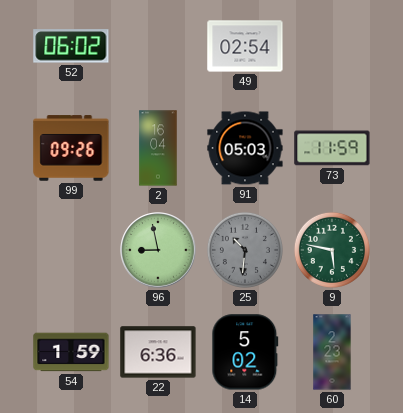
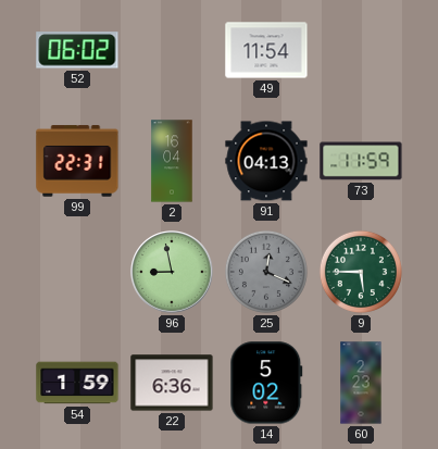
49: 02:54 -> 11:54
99: 09:26 -> 22:31
91: 05:03 -> 04:13
25: 10:31 -> 12:19
9: 5:47 -> 5:45
